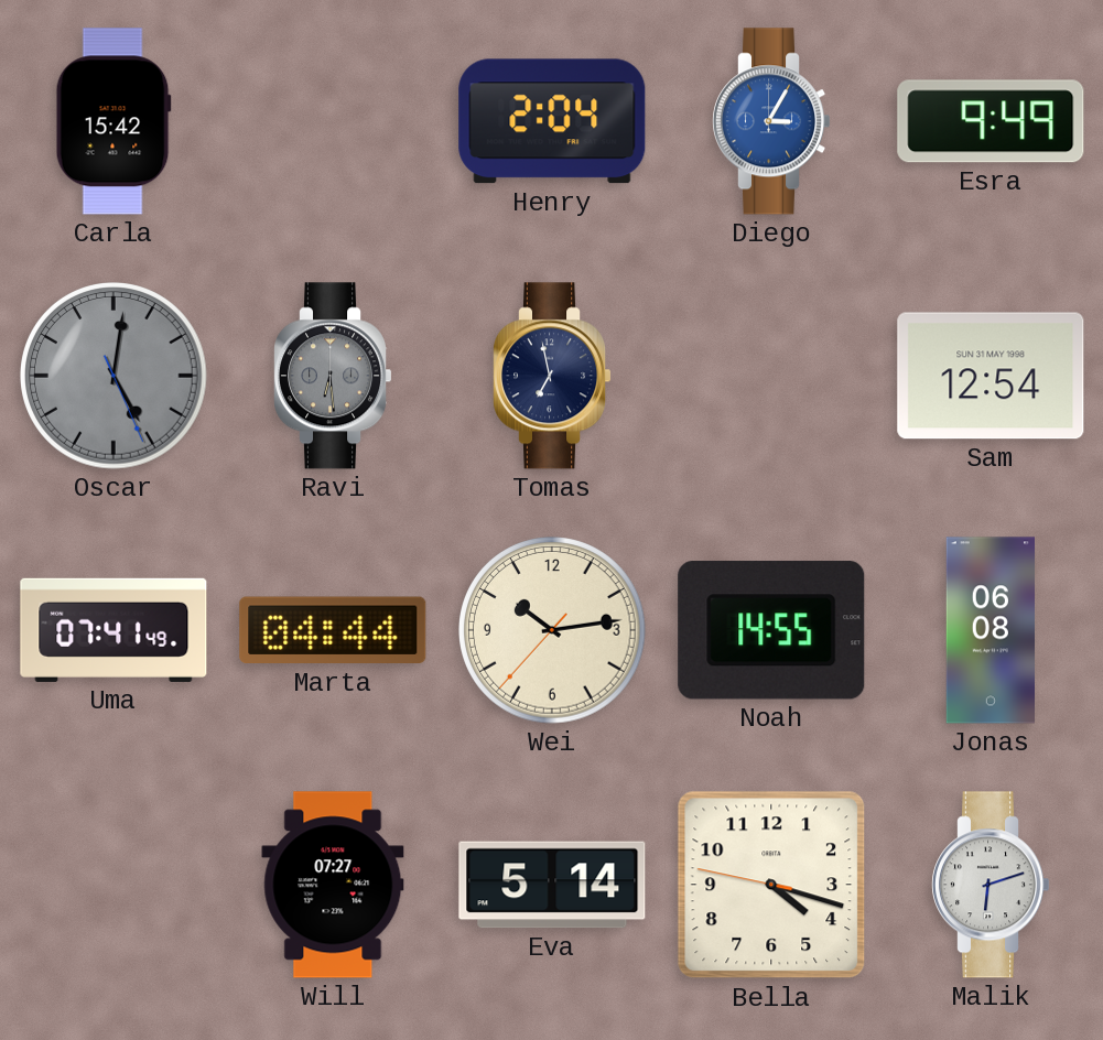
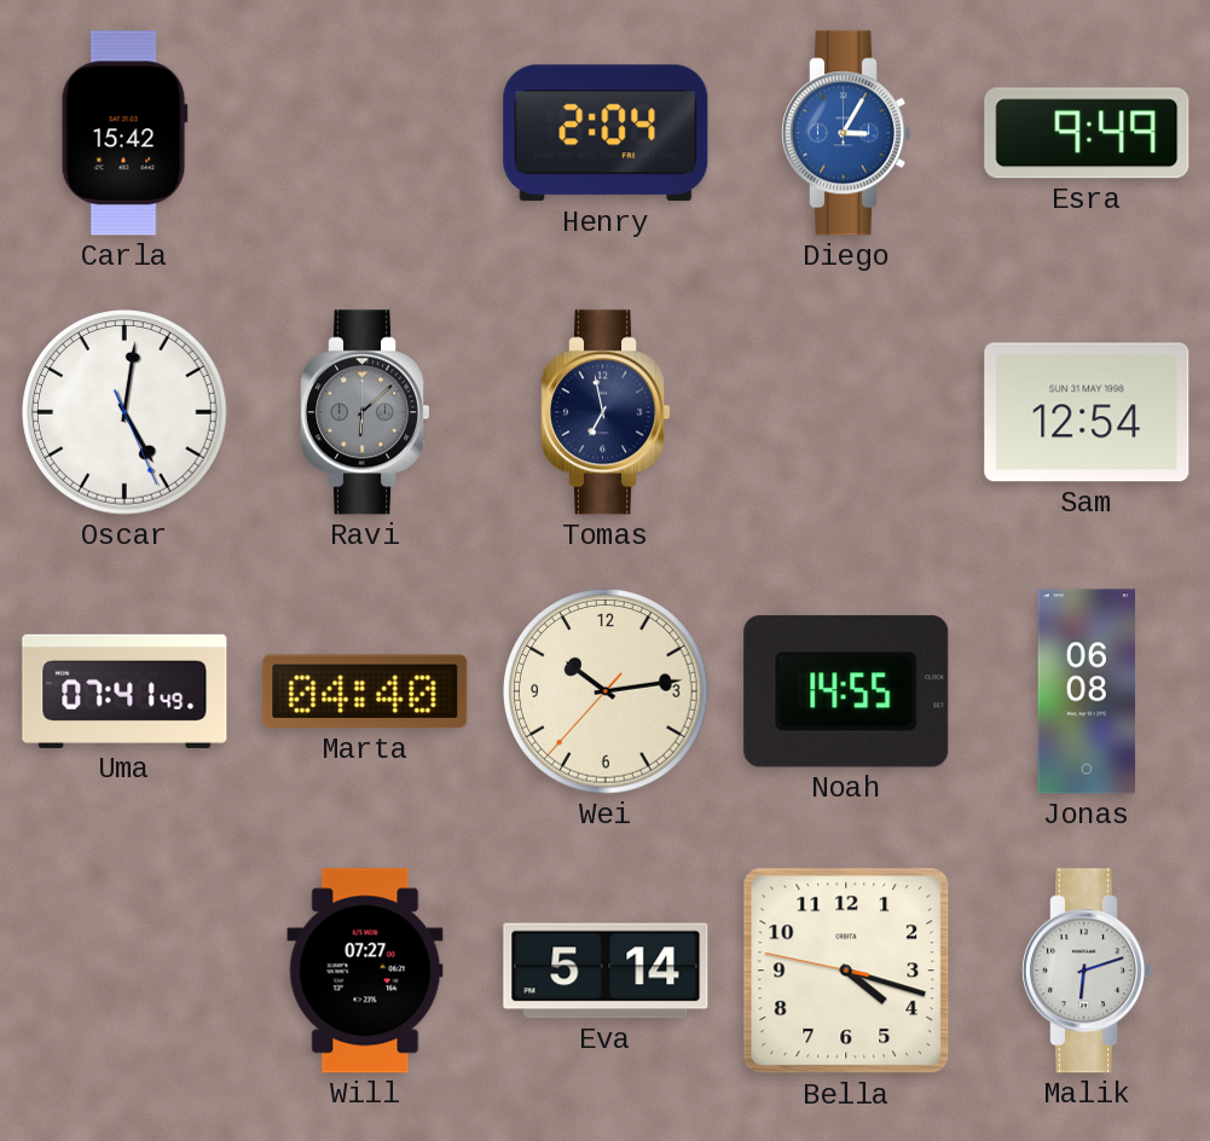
Oscar dial: grey -> white
Ravi: 6:29 -> 6:08
Marta: 04:44 -> 04:40
